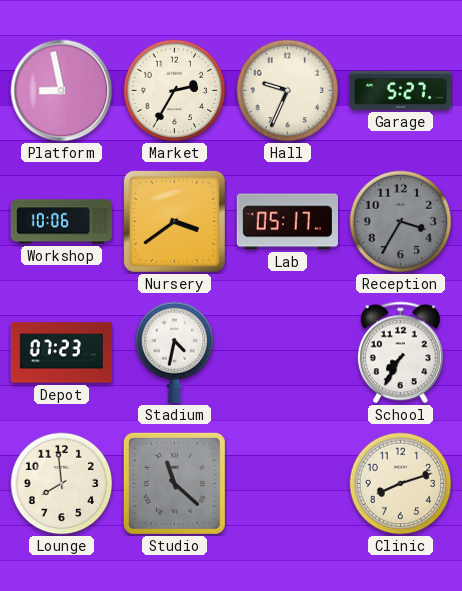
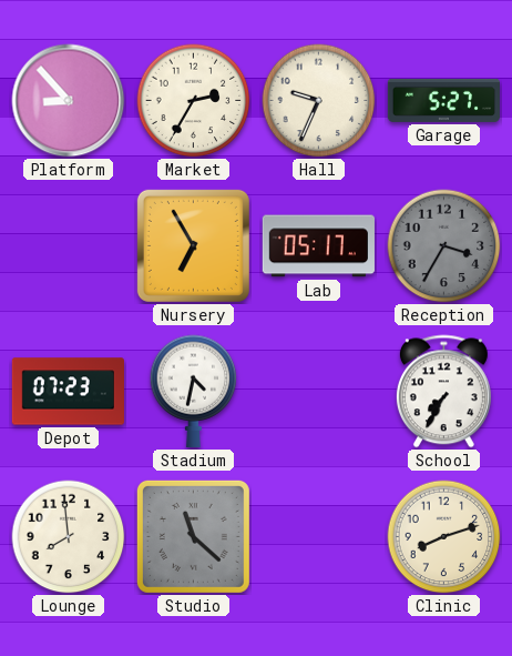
Platform: 8:58 -> 8:53
Workshop: 10:06 -> none
Nursery: 3:39 -> 6:55
